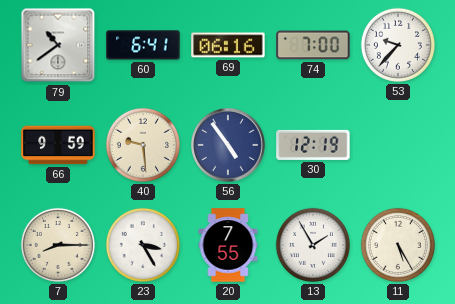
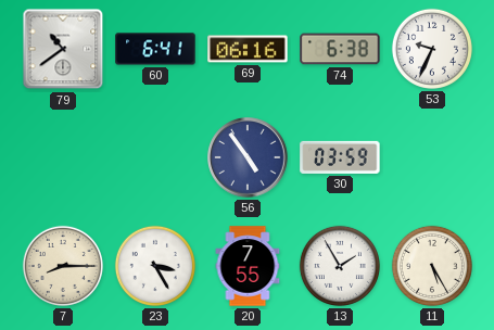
74: 7:00 -> 6:38
53: 9:37 -> 9:34
66: 9:59 -> none
40: 9:29 -> none
30: 12:19 -> 03:59
